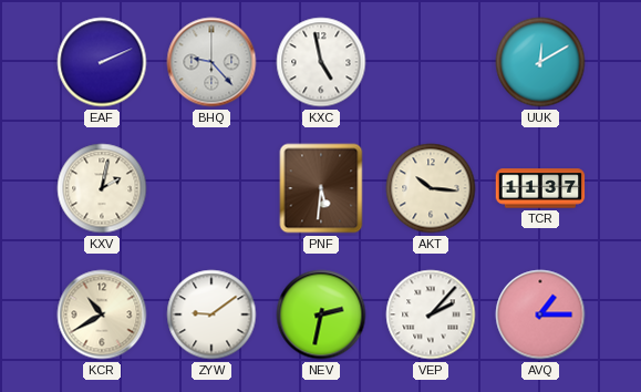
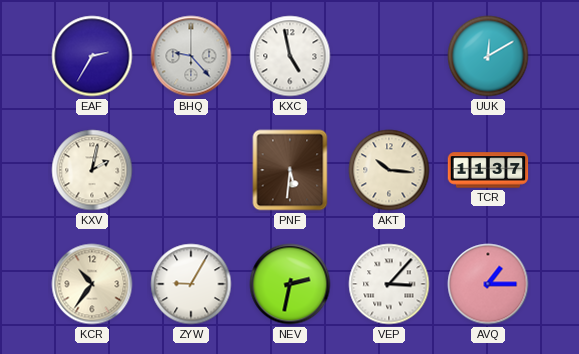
EAF: 2:11 -> 2:35
KCR: 10:40 -> 10:36
ZYW: 9:09 -> 9:05
VEP: 2:07 -> 3:07
